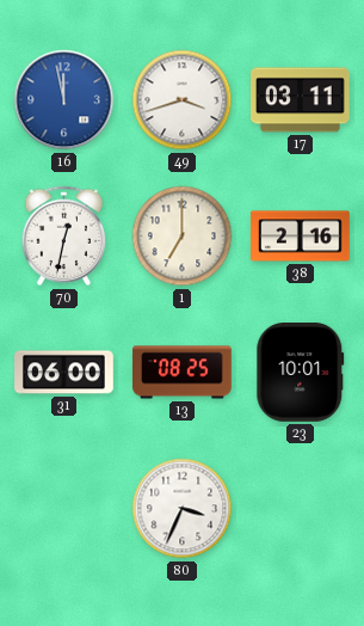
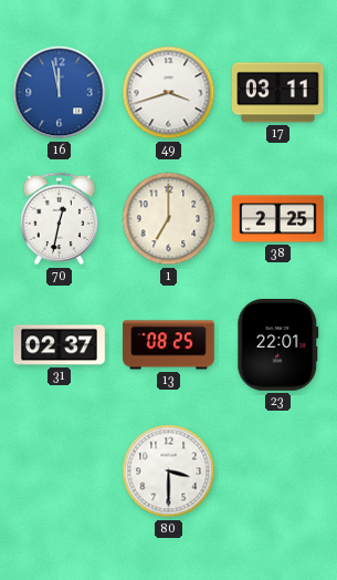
38: 2:16 -> 2:25
31: 06:00 -> 02:37
23: 10:01 -> 22:01
80: 3:34 -> 3:30
